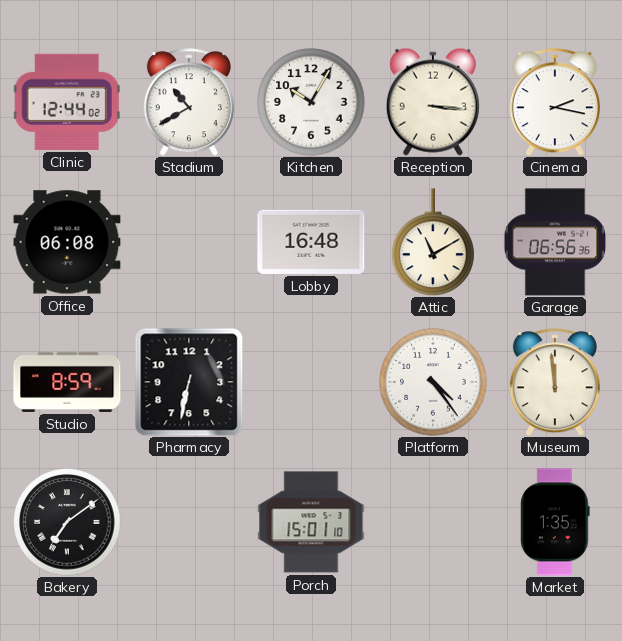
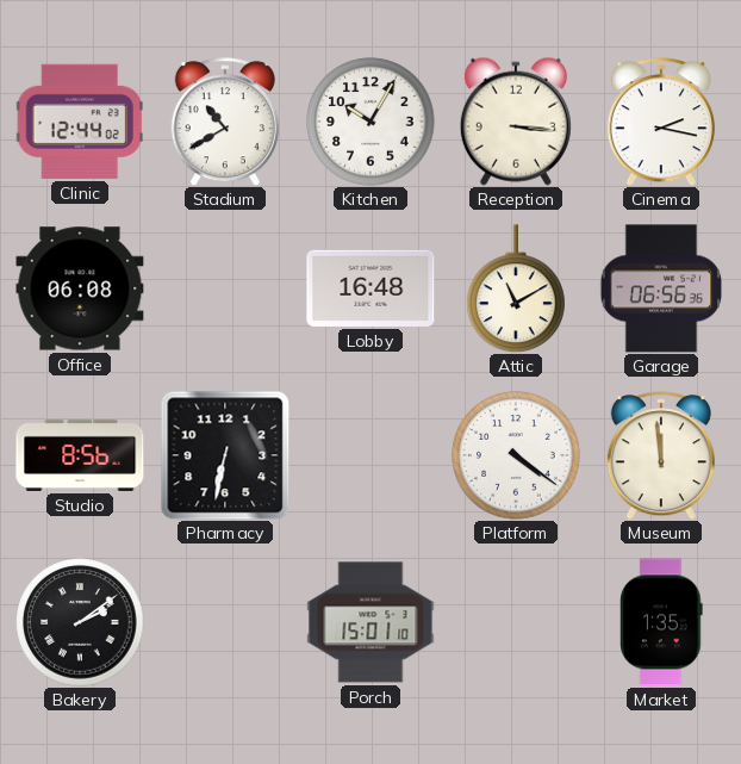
Studio: 8:59 -> 8:56
Platform: 4:24 -> 4:21
Bakery: 7:09 -> 2:09
